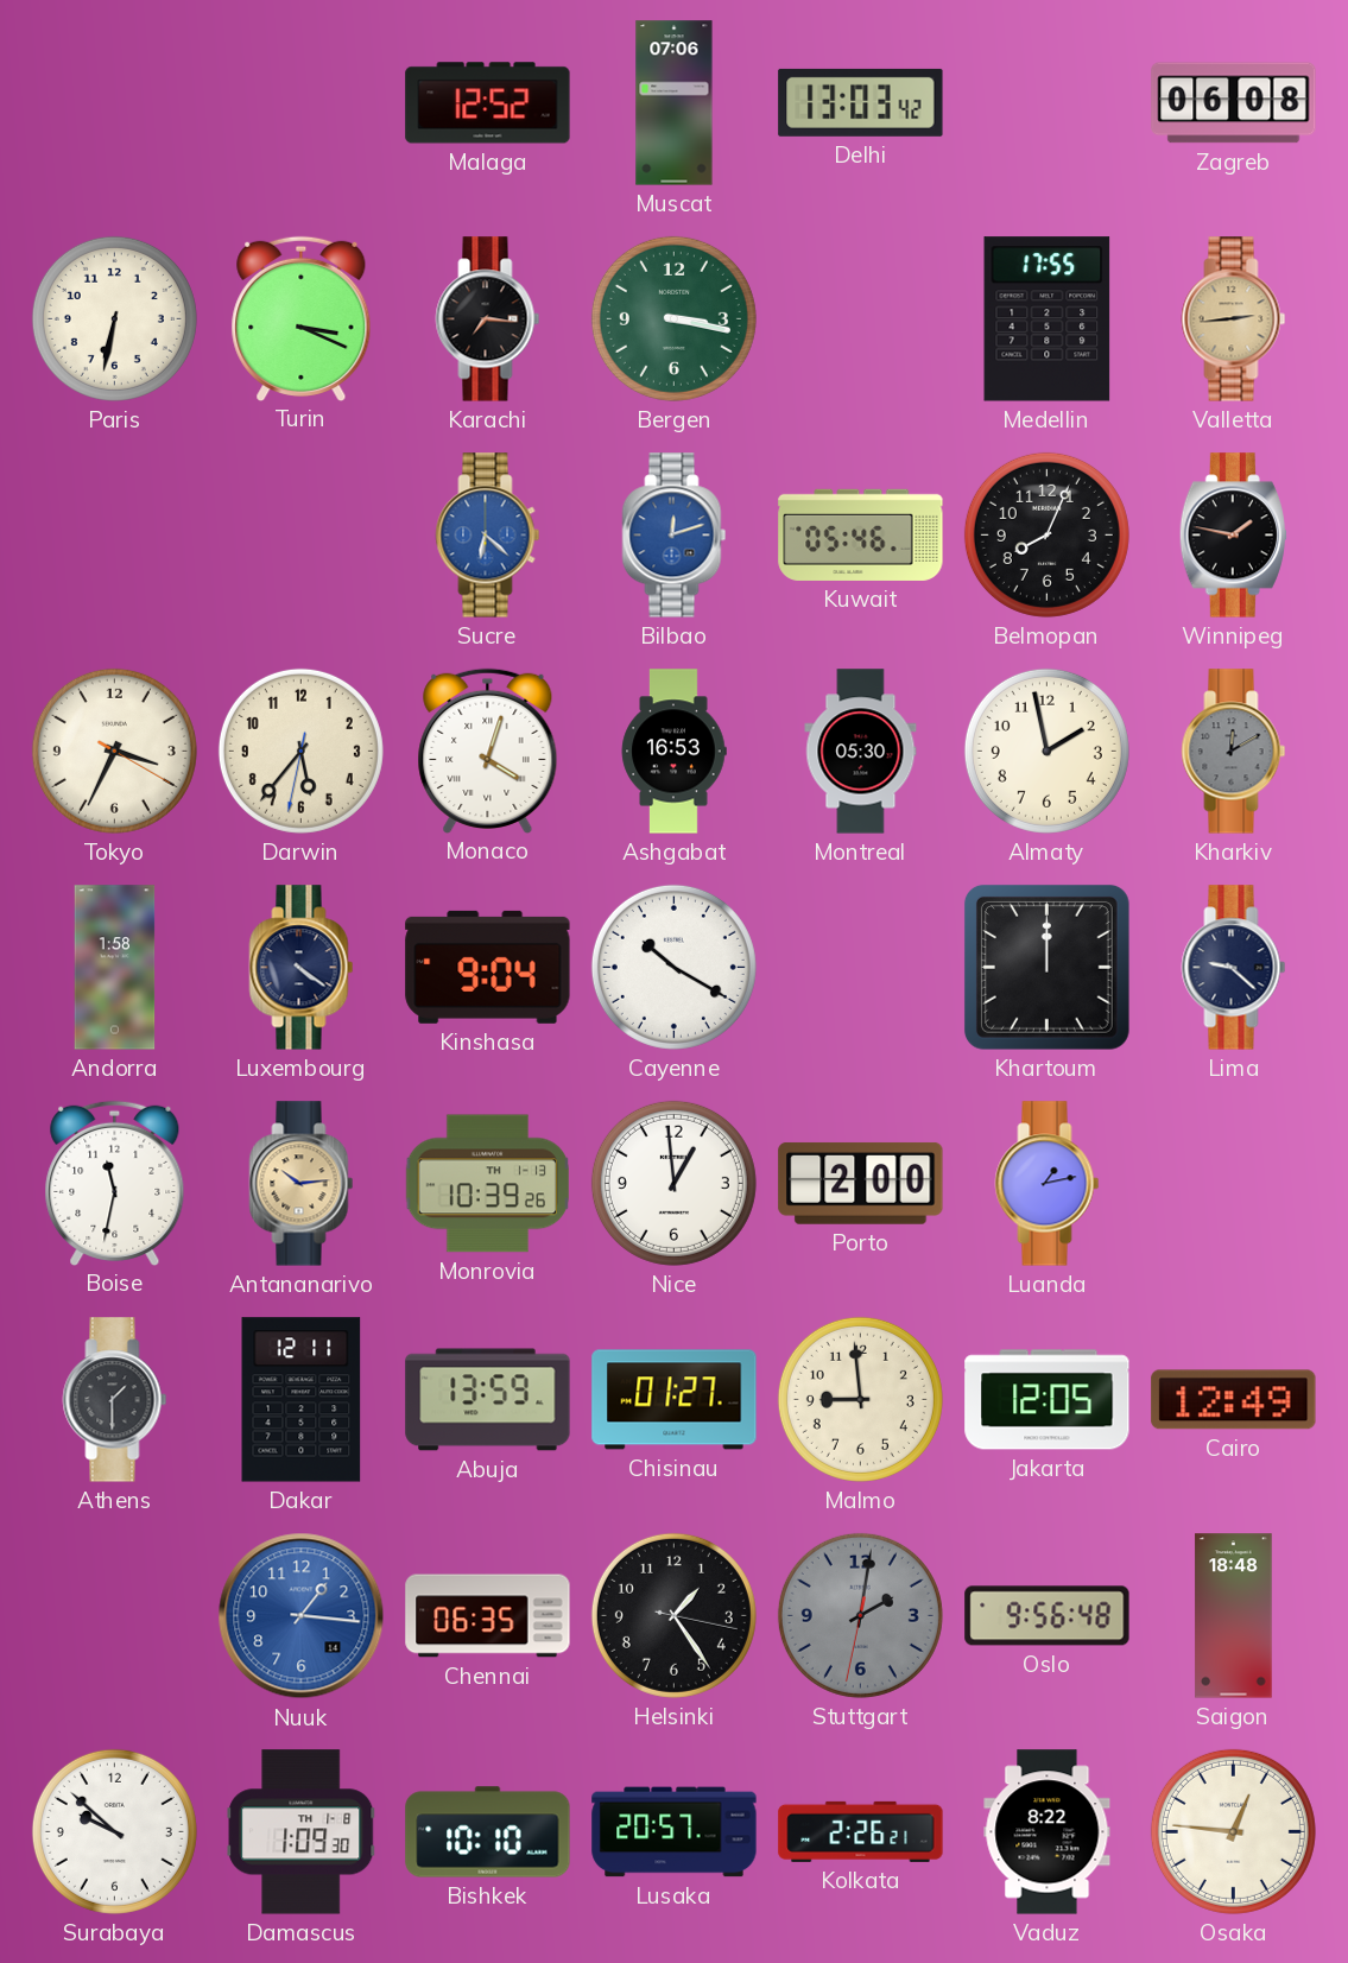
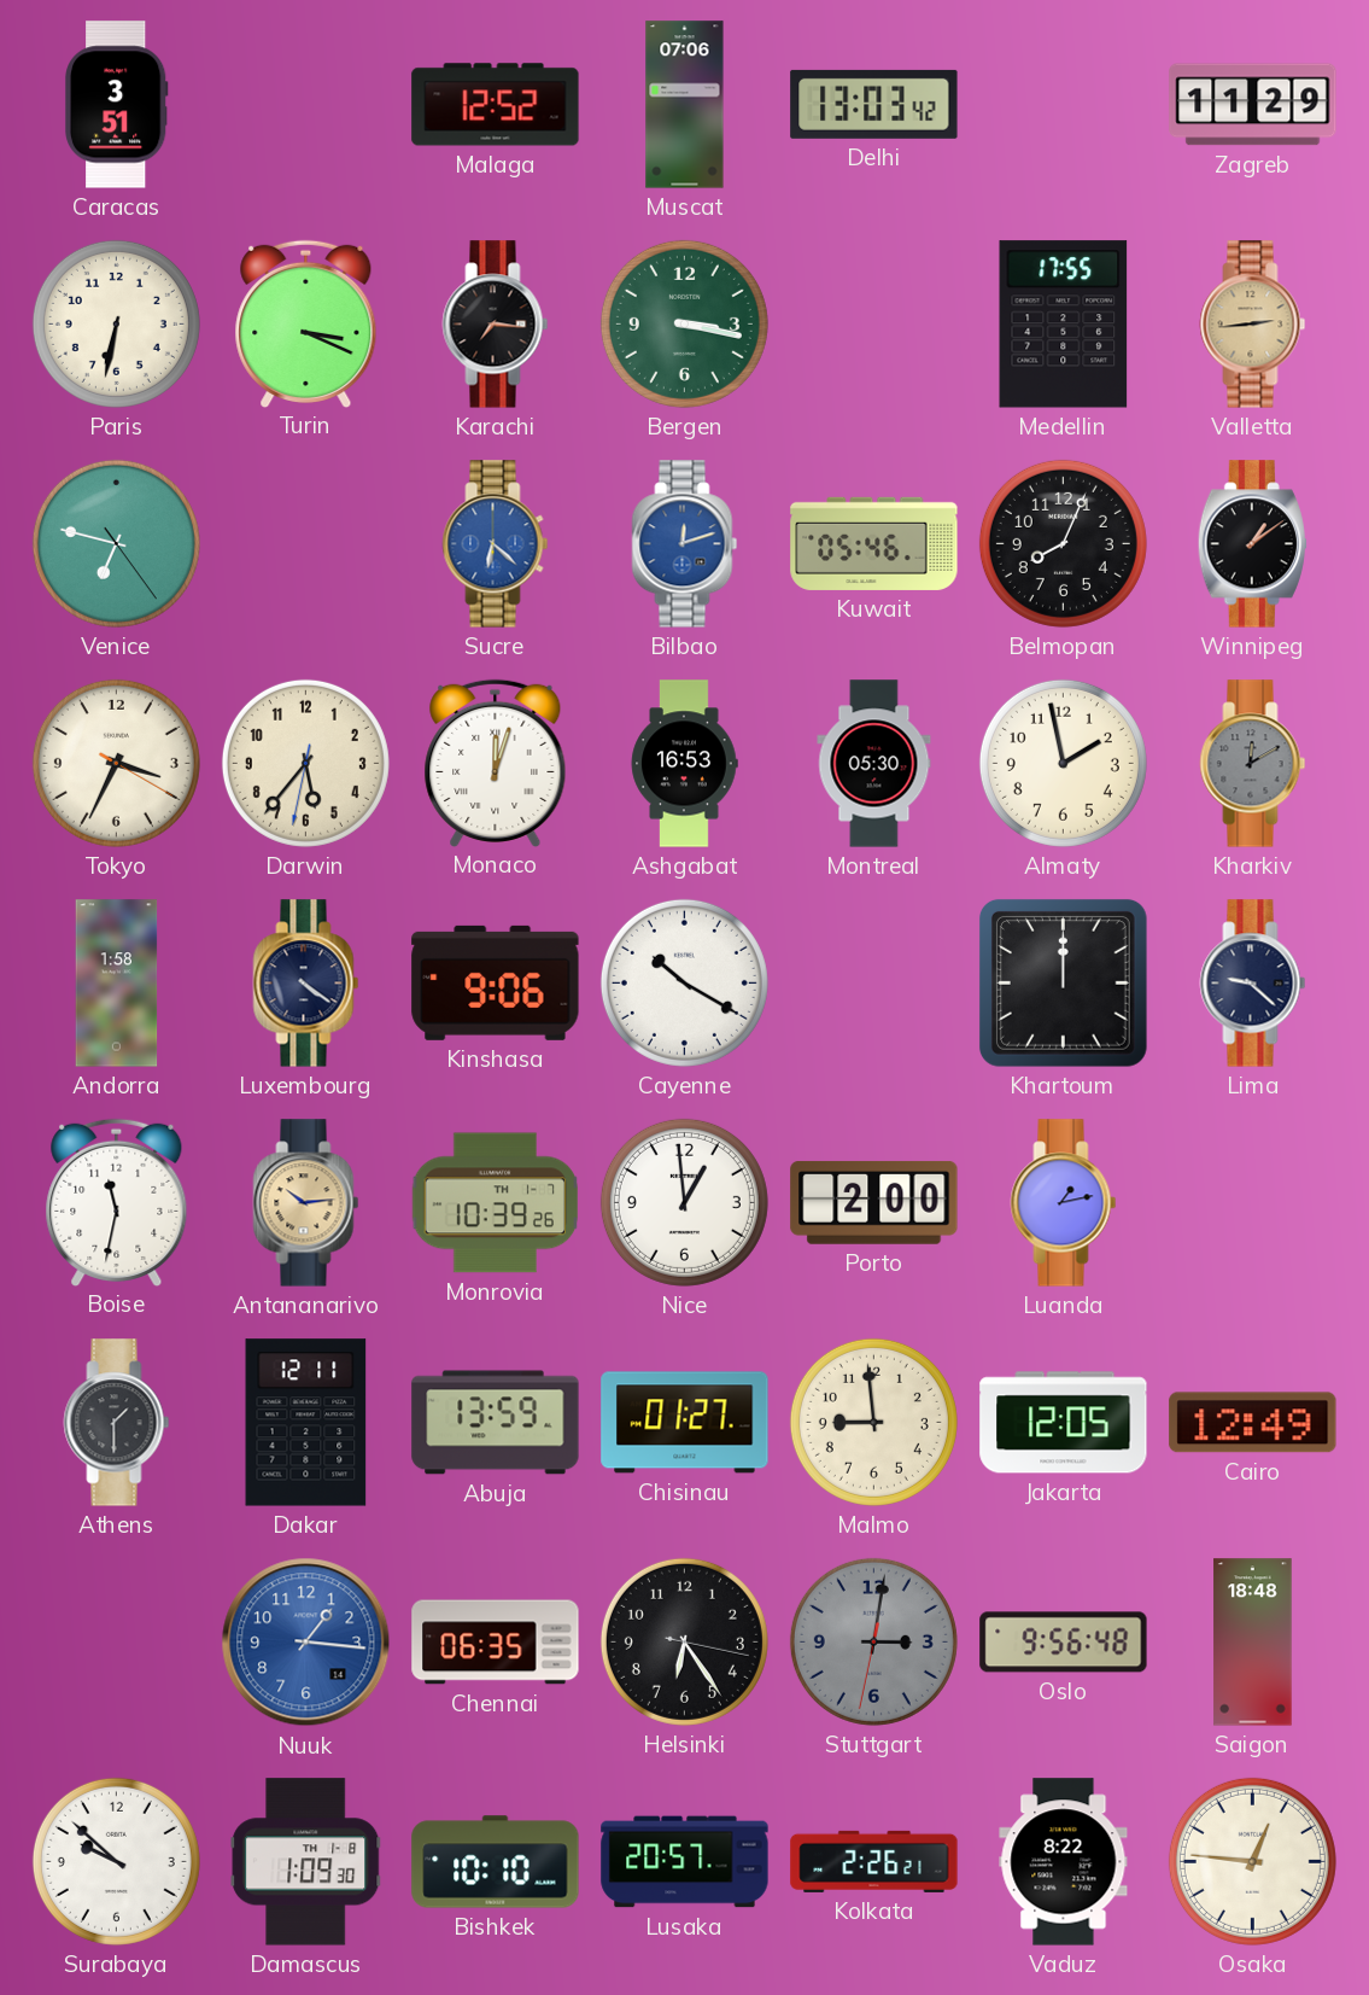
Caracas: none -> 3:51
Zagreb: 06:08 -> 11:29
Venice: none -> 6:47
Winnipeg: 1:47 -> 1:09
Monaco: 4:03 -> 12:03
Kinshasa: 9:04 -> 9:06
Monrovia date: TH 1-13 -> TH 1-7
Helsinki: 1:24 -> 6:24
Stuttgart: 2:01 -> 3:01
